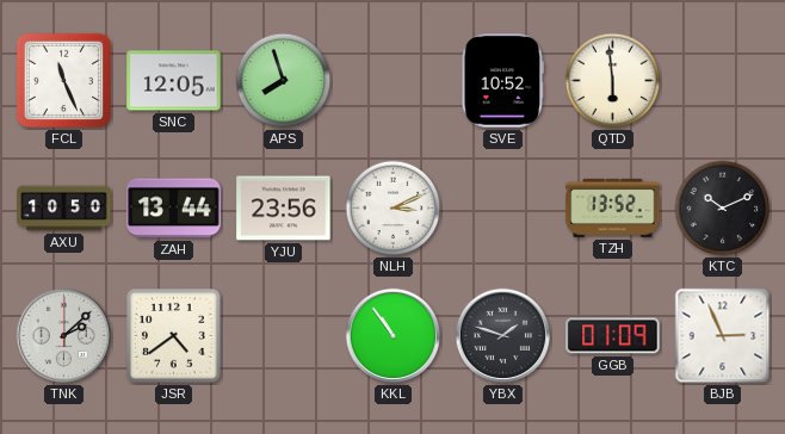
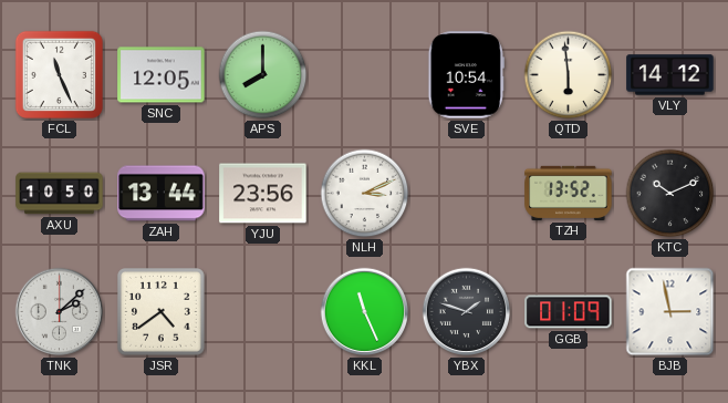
APS: 7:57 -> 8:00
SVE: 10:52 -> 10:54
VLY: none -> 14:12
KKL: 10:54 -> 11:26
BJB: 2:56 -> 2:58
